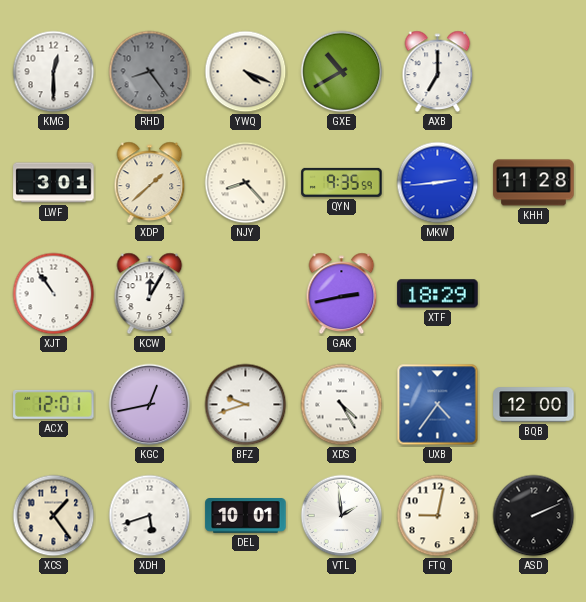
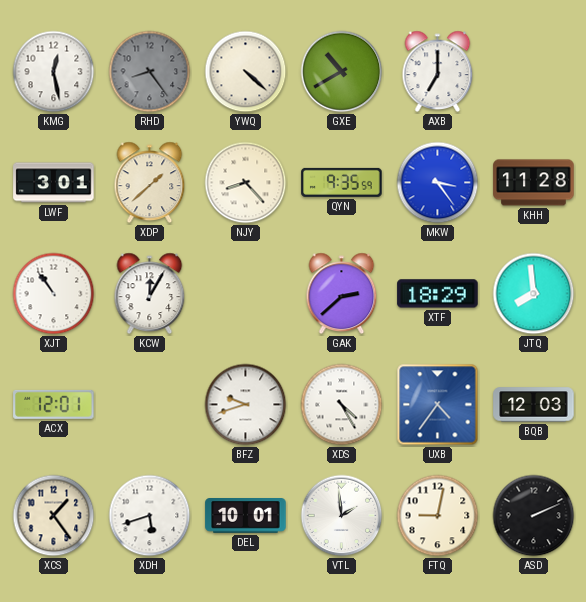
KMG: 12:30 -> 12:28
YWQ: 4:19 -> 4:22
MKW: 2:44 -> 3:24
GAK: 2:43 -> 2:38
JTQ: none -> 7:59
KGC: 12:43 -> none
BQB: 12:00 -> 12:03
